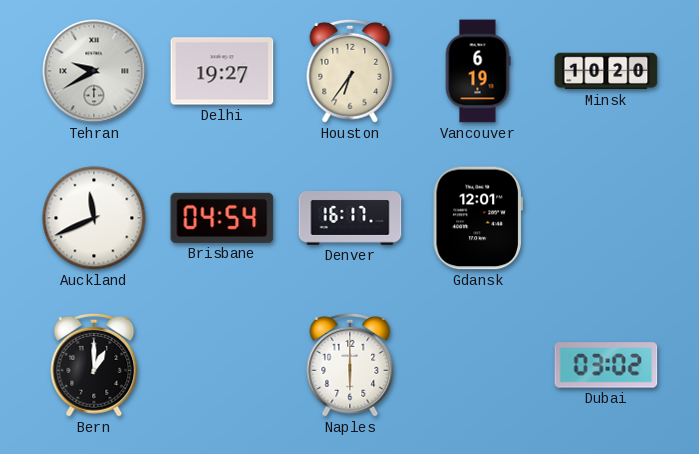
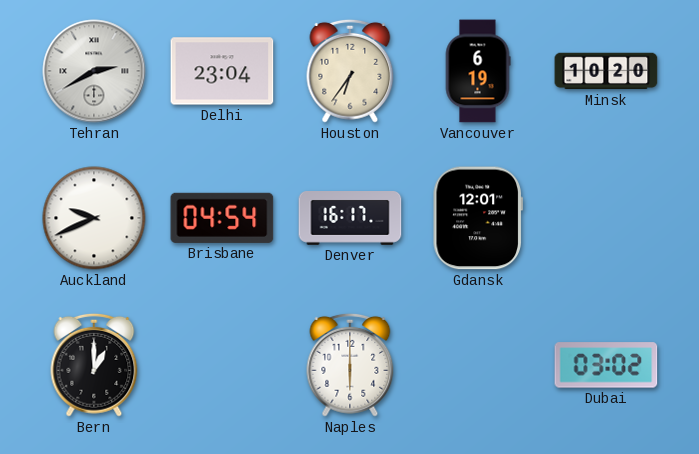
Tehran: 9:40 -> 2:40
Delhi: 19:27 -> 23:04
Auckland: 11:41 -> 9:41
